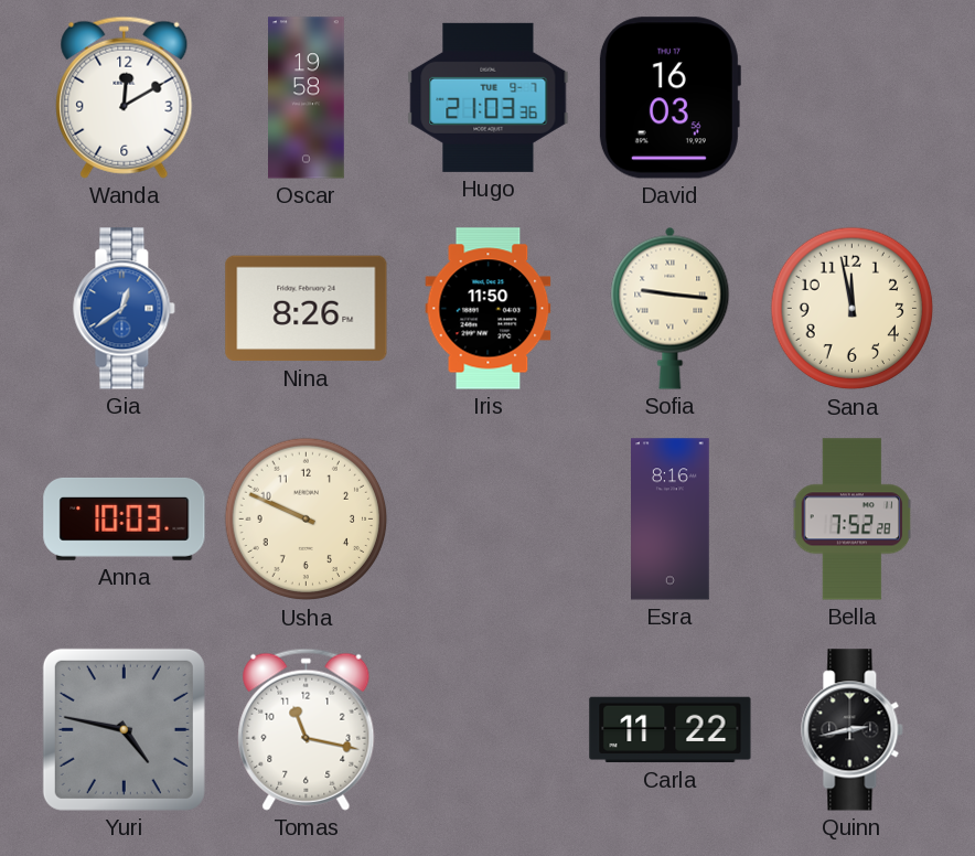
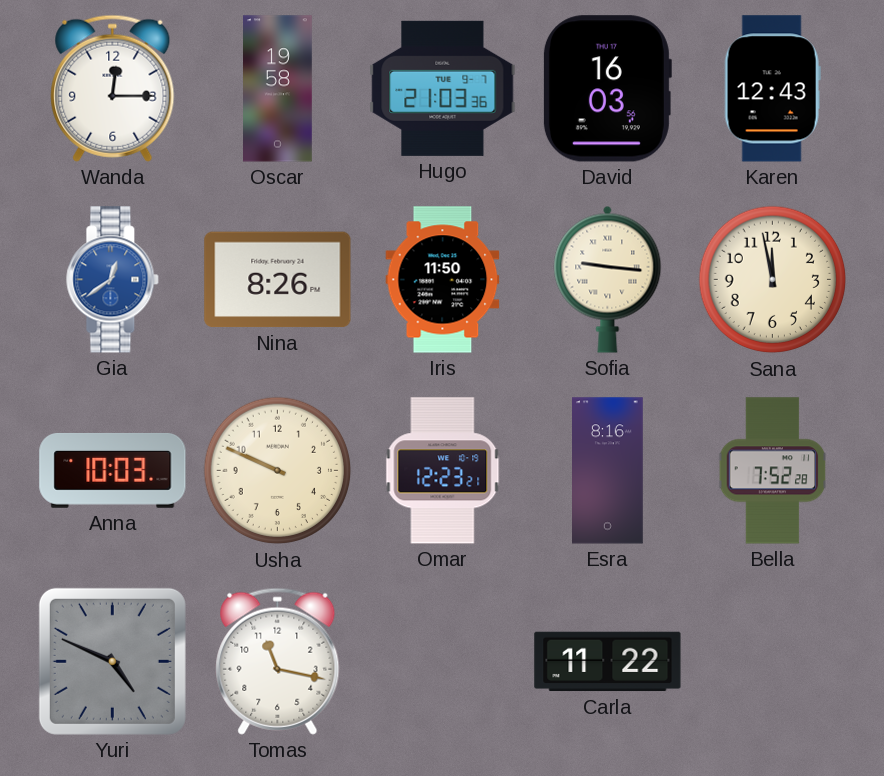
Wanda: 12:10 -> 12:15
Karen: none -> 12:43
Omar: none -> 12:23
Yuri: 4:47 -> 4:49
Quinn: 2:43 -> none
